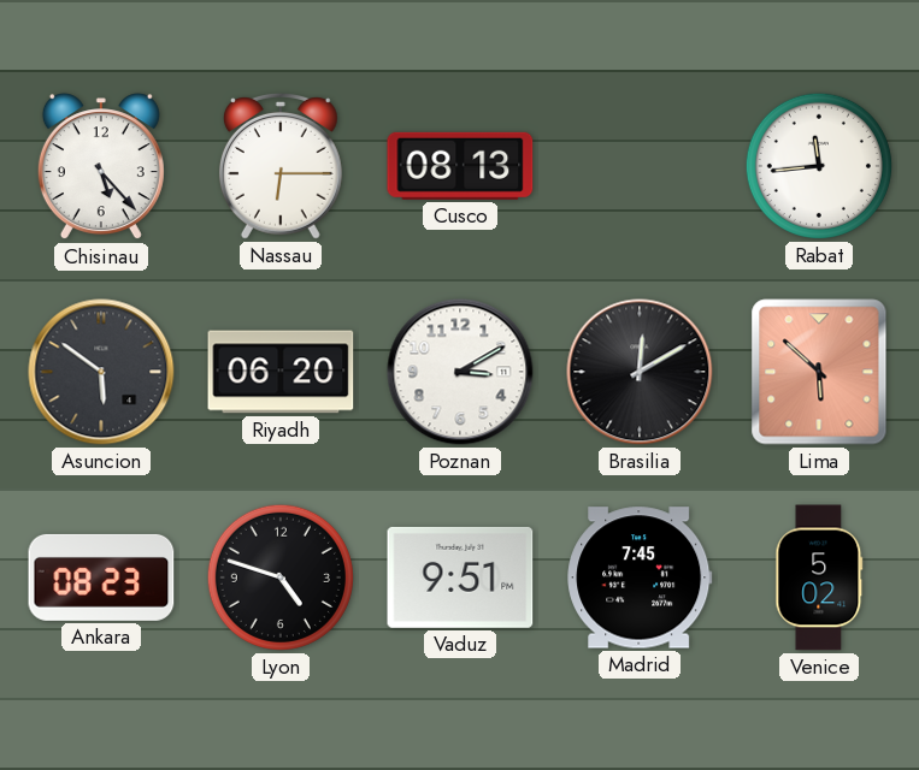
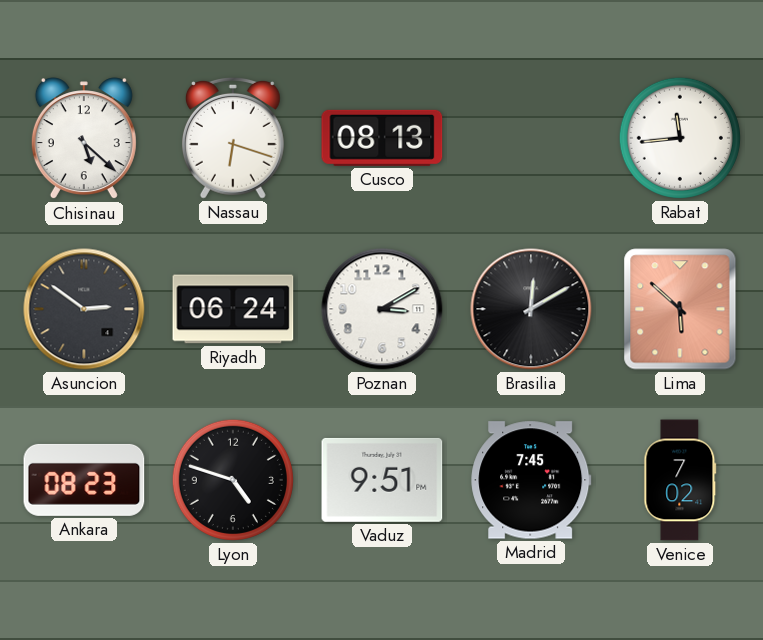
Chisinau: 5:23 -> 5:22
Nassau: 6:15 -> 6:18
Asuncion: 5:51 -> 2:51
Riyadh: 06:20 -> 06:24
Venice: 5:02 -> 7:02
